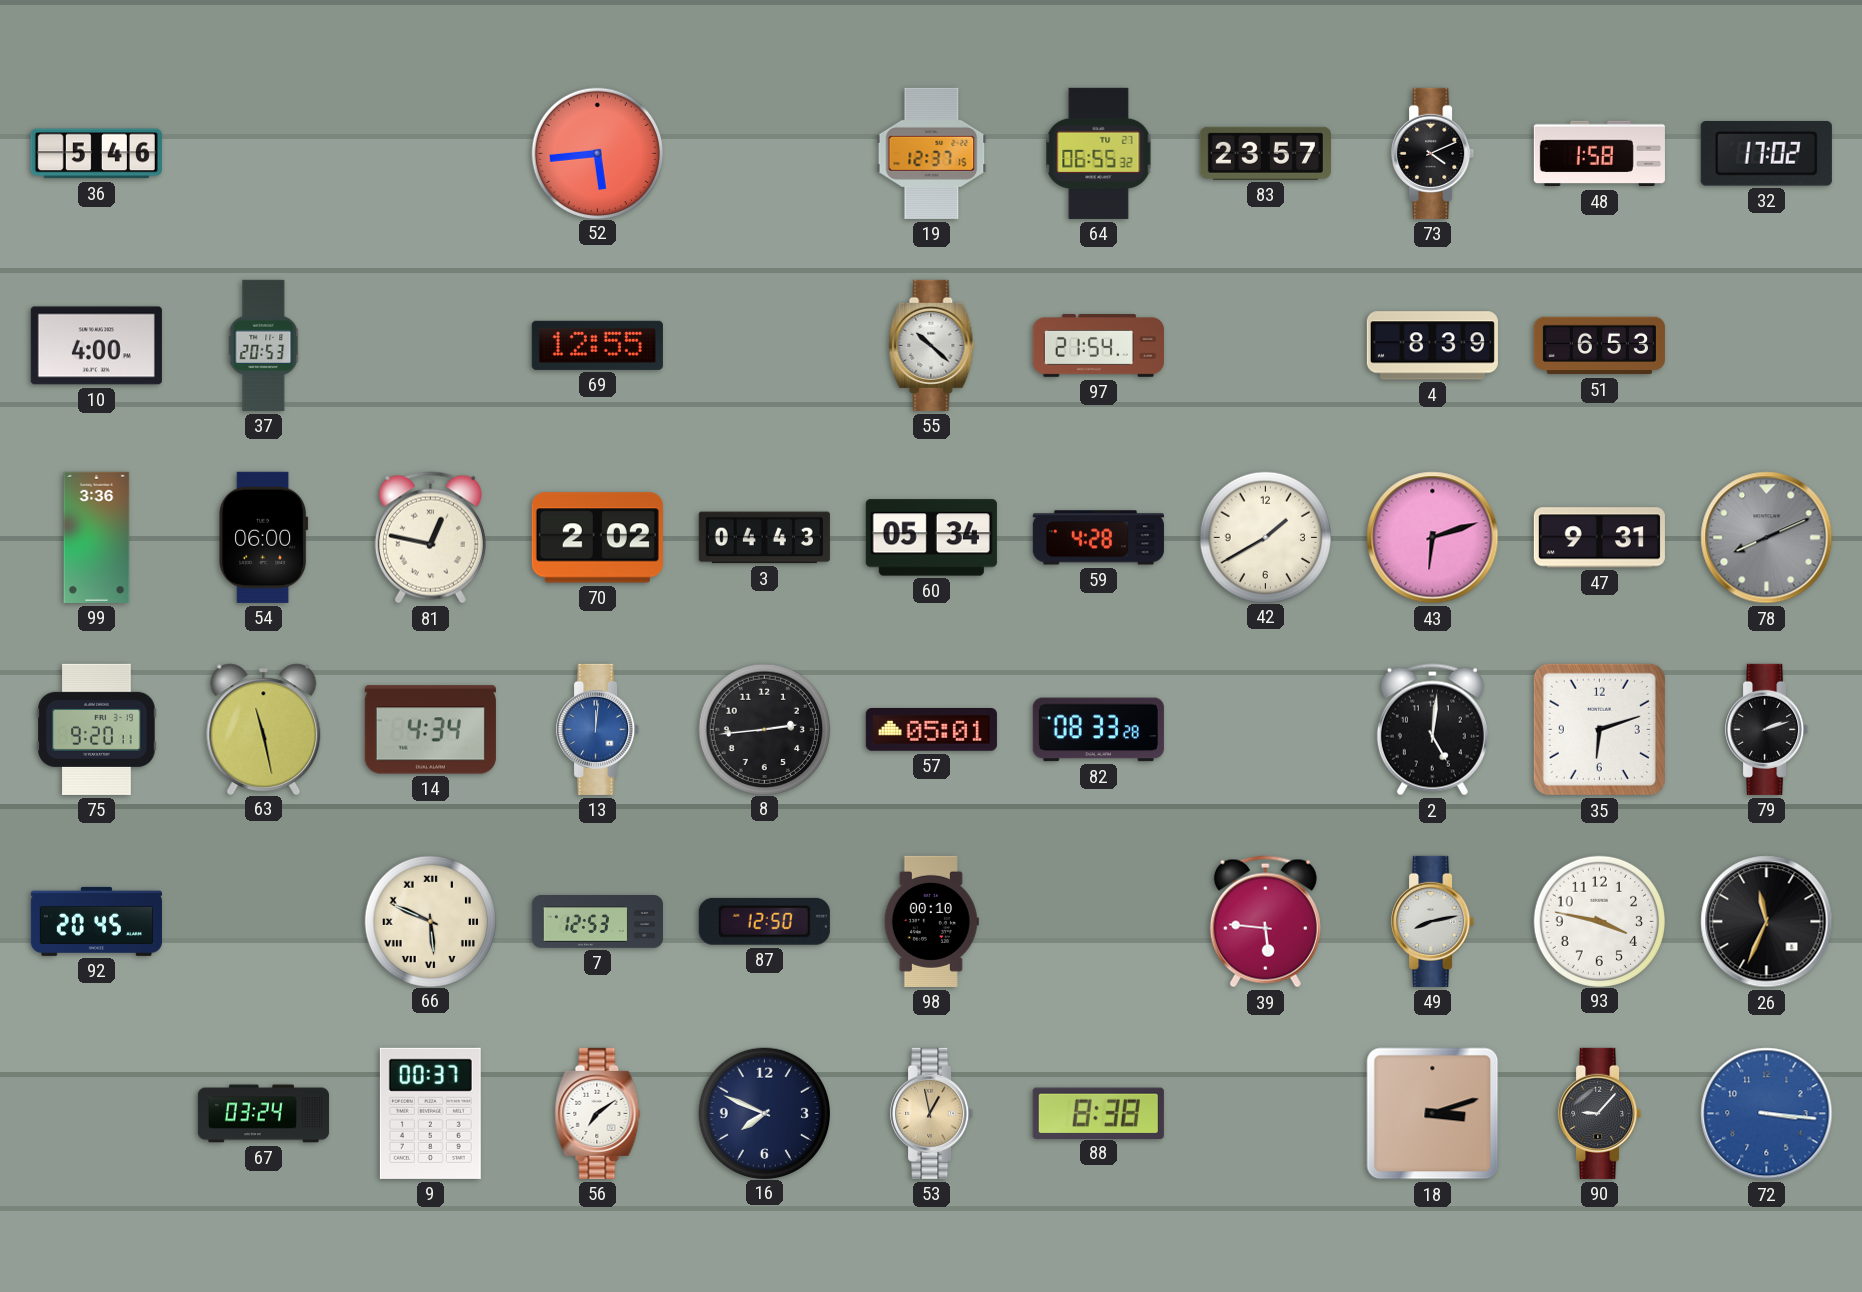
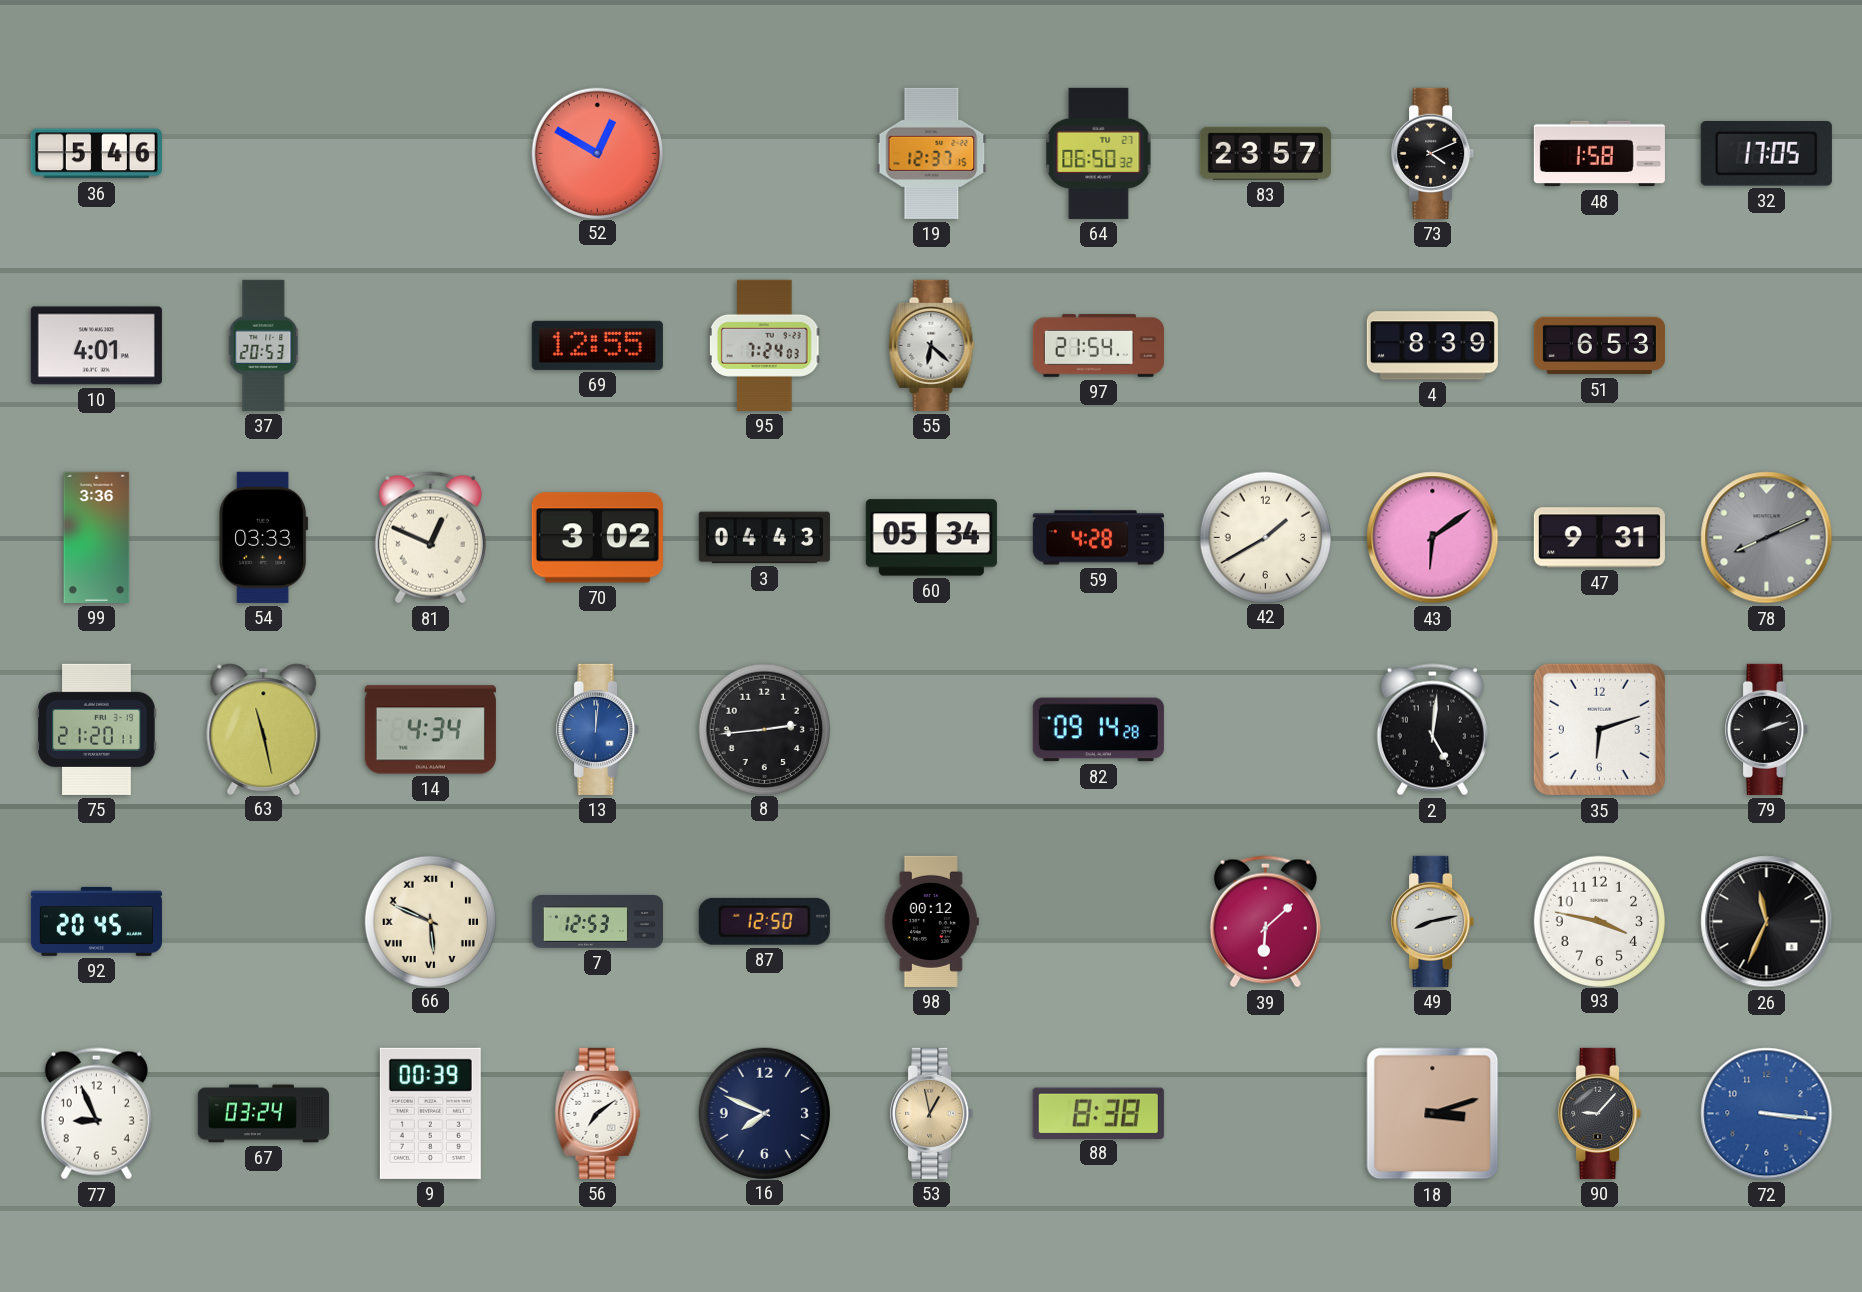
52: 5:44 -> 12:50
64: 06:55 -> 06:50
32: 17:02 -> 17:05
10: 4:00 -> 4:01
95: none -> 7:24
55: 10:22 -> 6:22
54: 06:00 -> 03:33
81: 12:47 -> 12:49
70: 2:02 -> 3:02
43: 6:12 -> 6:09
75: 9:20 -> 21:20
57: 05:01 -> none
82: 08:33 -> 09:14
98: 00:10 -> 00:12
39: 5:46 -> 6:08
77: none -> 8:56
9: 00:37 -> 00:39
